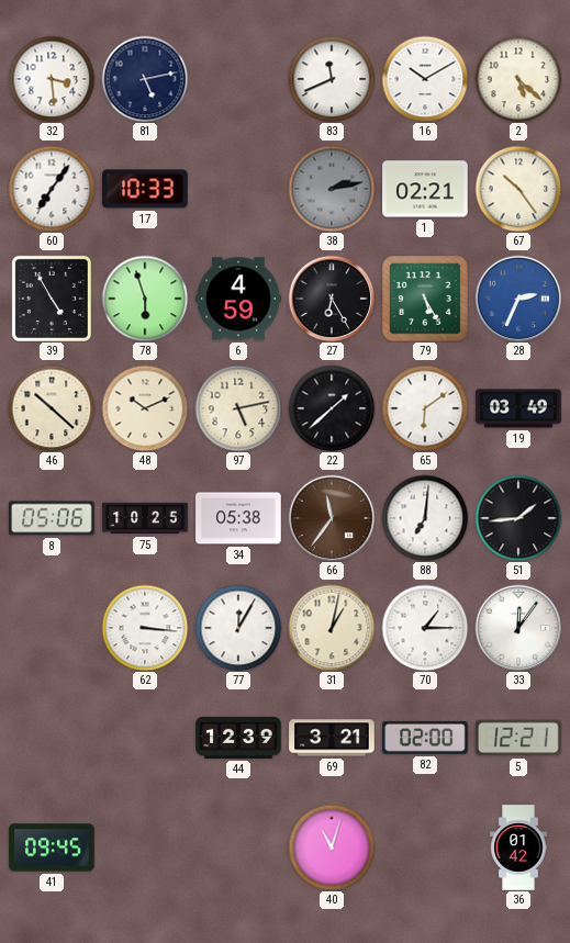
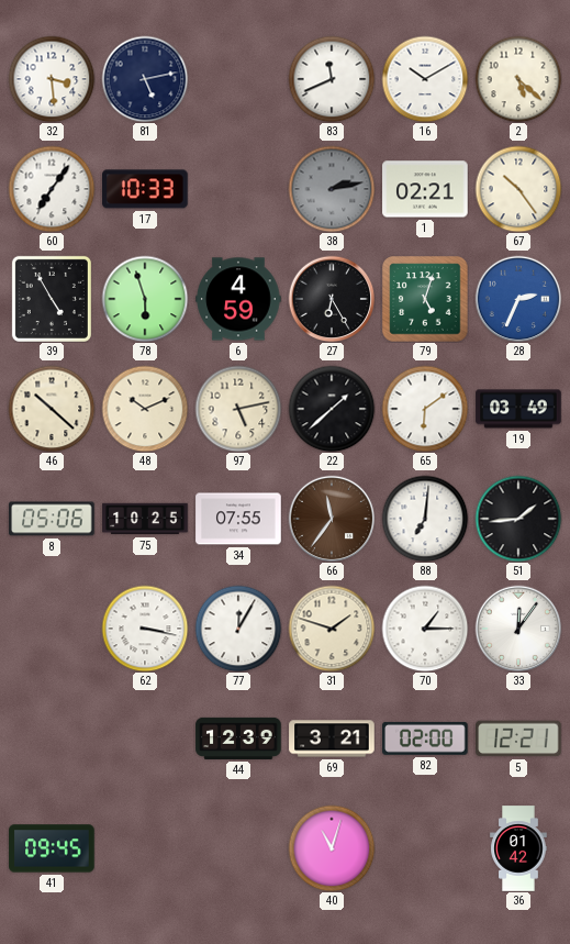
79: 5:25 -> 5:03
34: 05:38 -> 07:55
62: 3:16 -> 3:17
31: 1:02 -> 1:48
